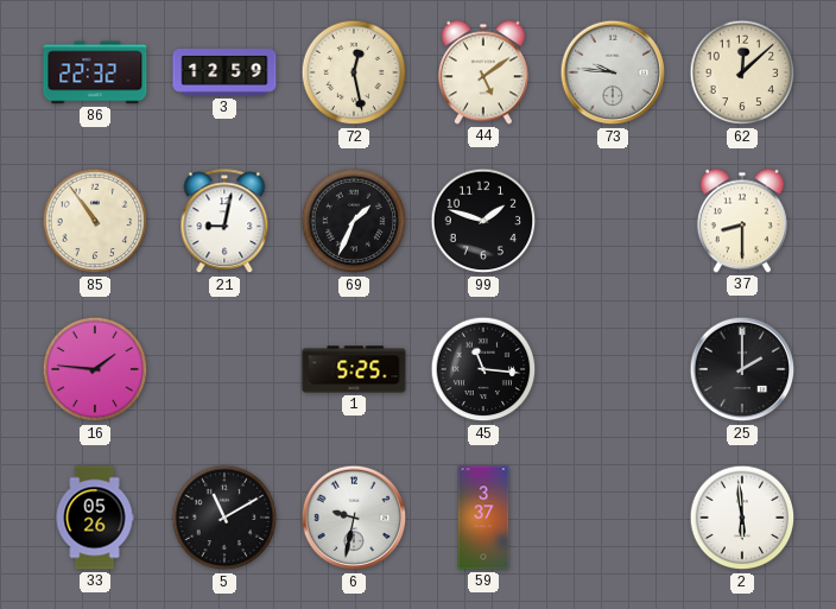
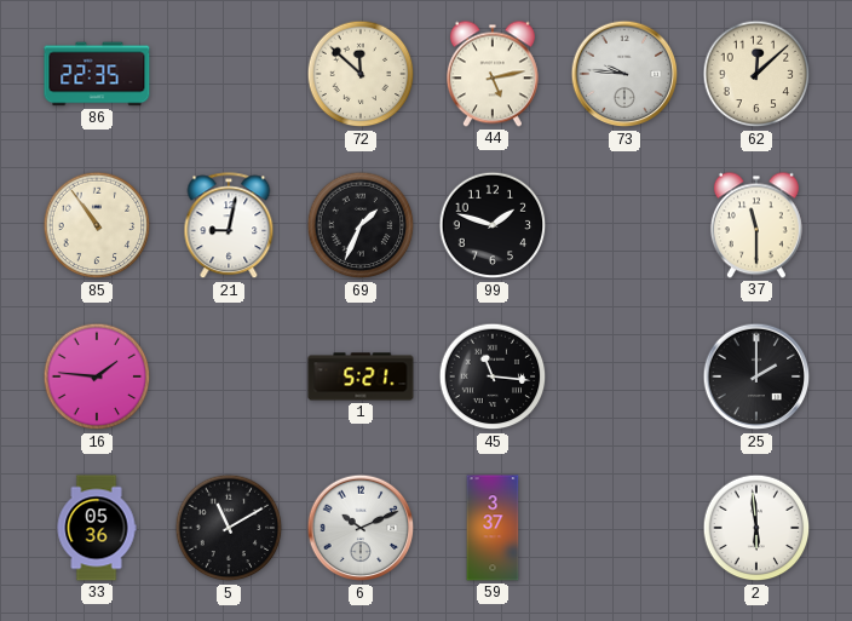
86: 22:32 -> 22:35
3: 12:59 -> none
72: 12:28 -> 11:52
44: 5:09 -> 5:13
37: 8:30 -> 11:30
1: 5:25 -> 5:21
33: 05:26 -> 05:36
6: 9:32 -> 10:11
